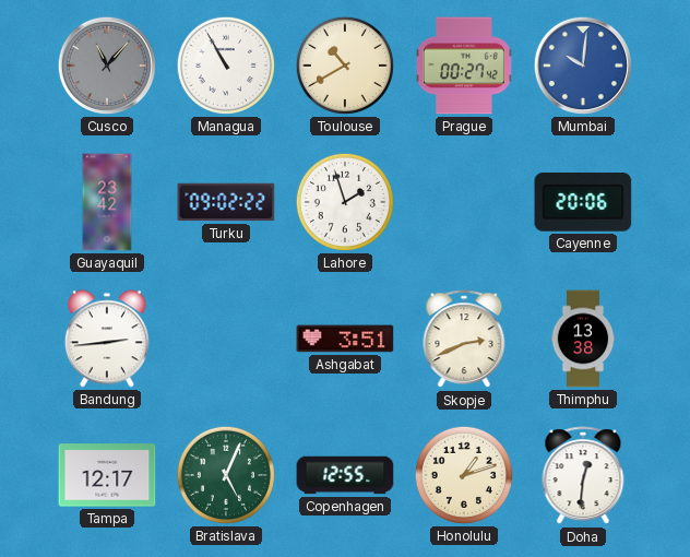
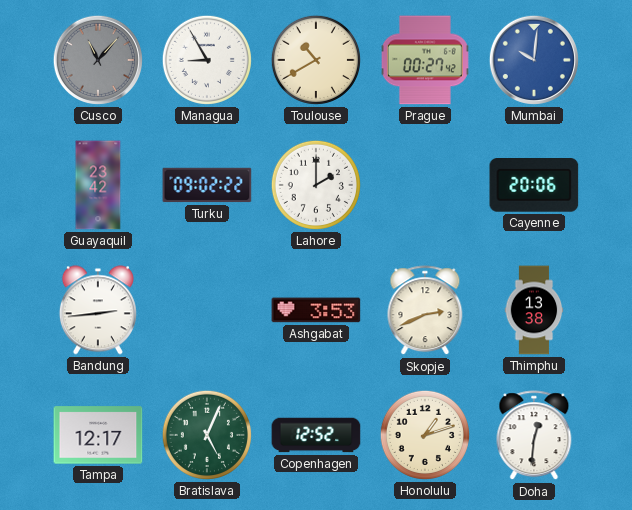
Managua: 10:55 -> 8:55
Lahore: 1:57 -> 2:00
Ashgabat: 3:51 -> 3:53
Copenhagen: 12:55 -> 12:52
